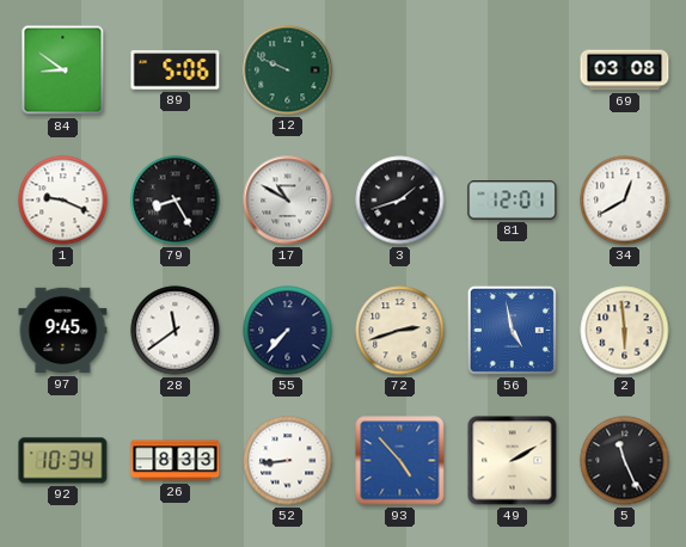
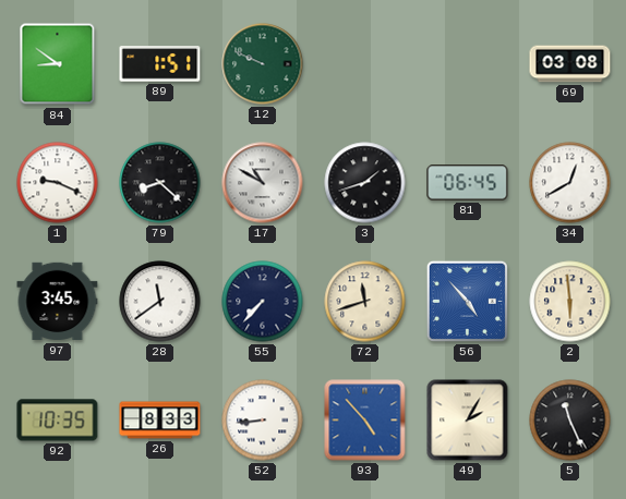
89: 5:06 -> 1:51
79: 8:25 -> 8:22
81: 12:01 -> 06:45
97: 9:45 -> 3:45
72: 2:42 -> 11:42
56: 4:58 -> 4:53
92: 10:34 -> 10:35
49: 2:10 -> 2:05
